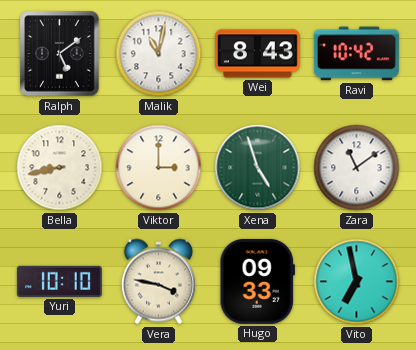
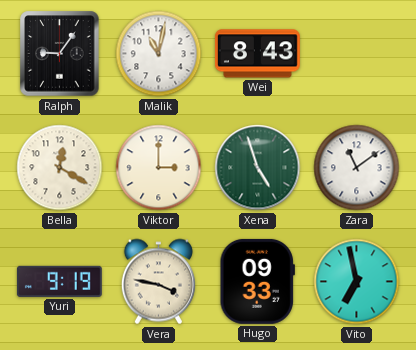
Ralph: 5:09 -> 9:06
Ravi: 10:42 -> none
Bella: 8:43 -> 12:20
Yuri: 10:10 -> 9:19
